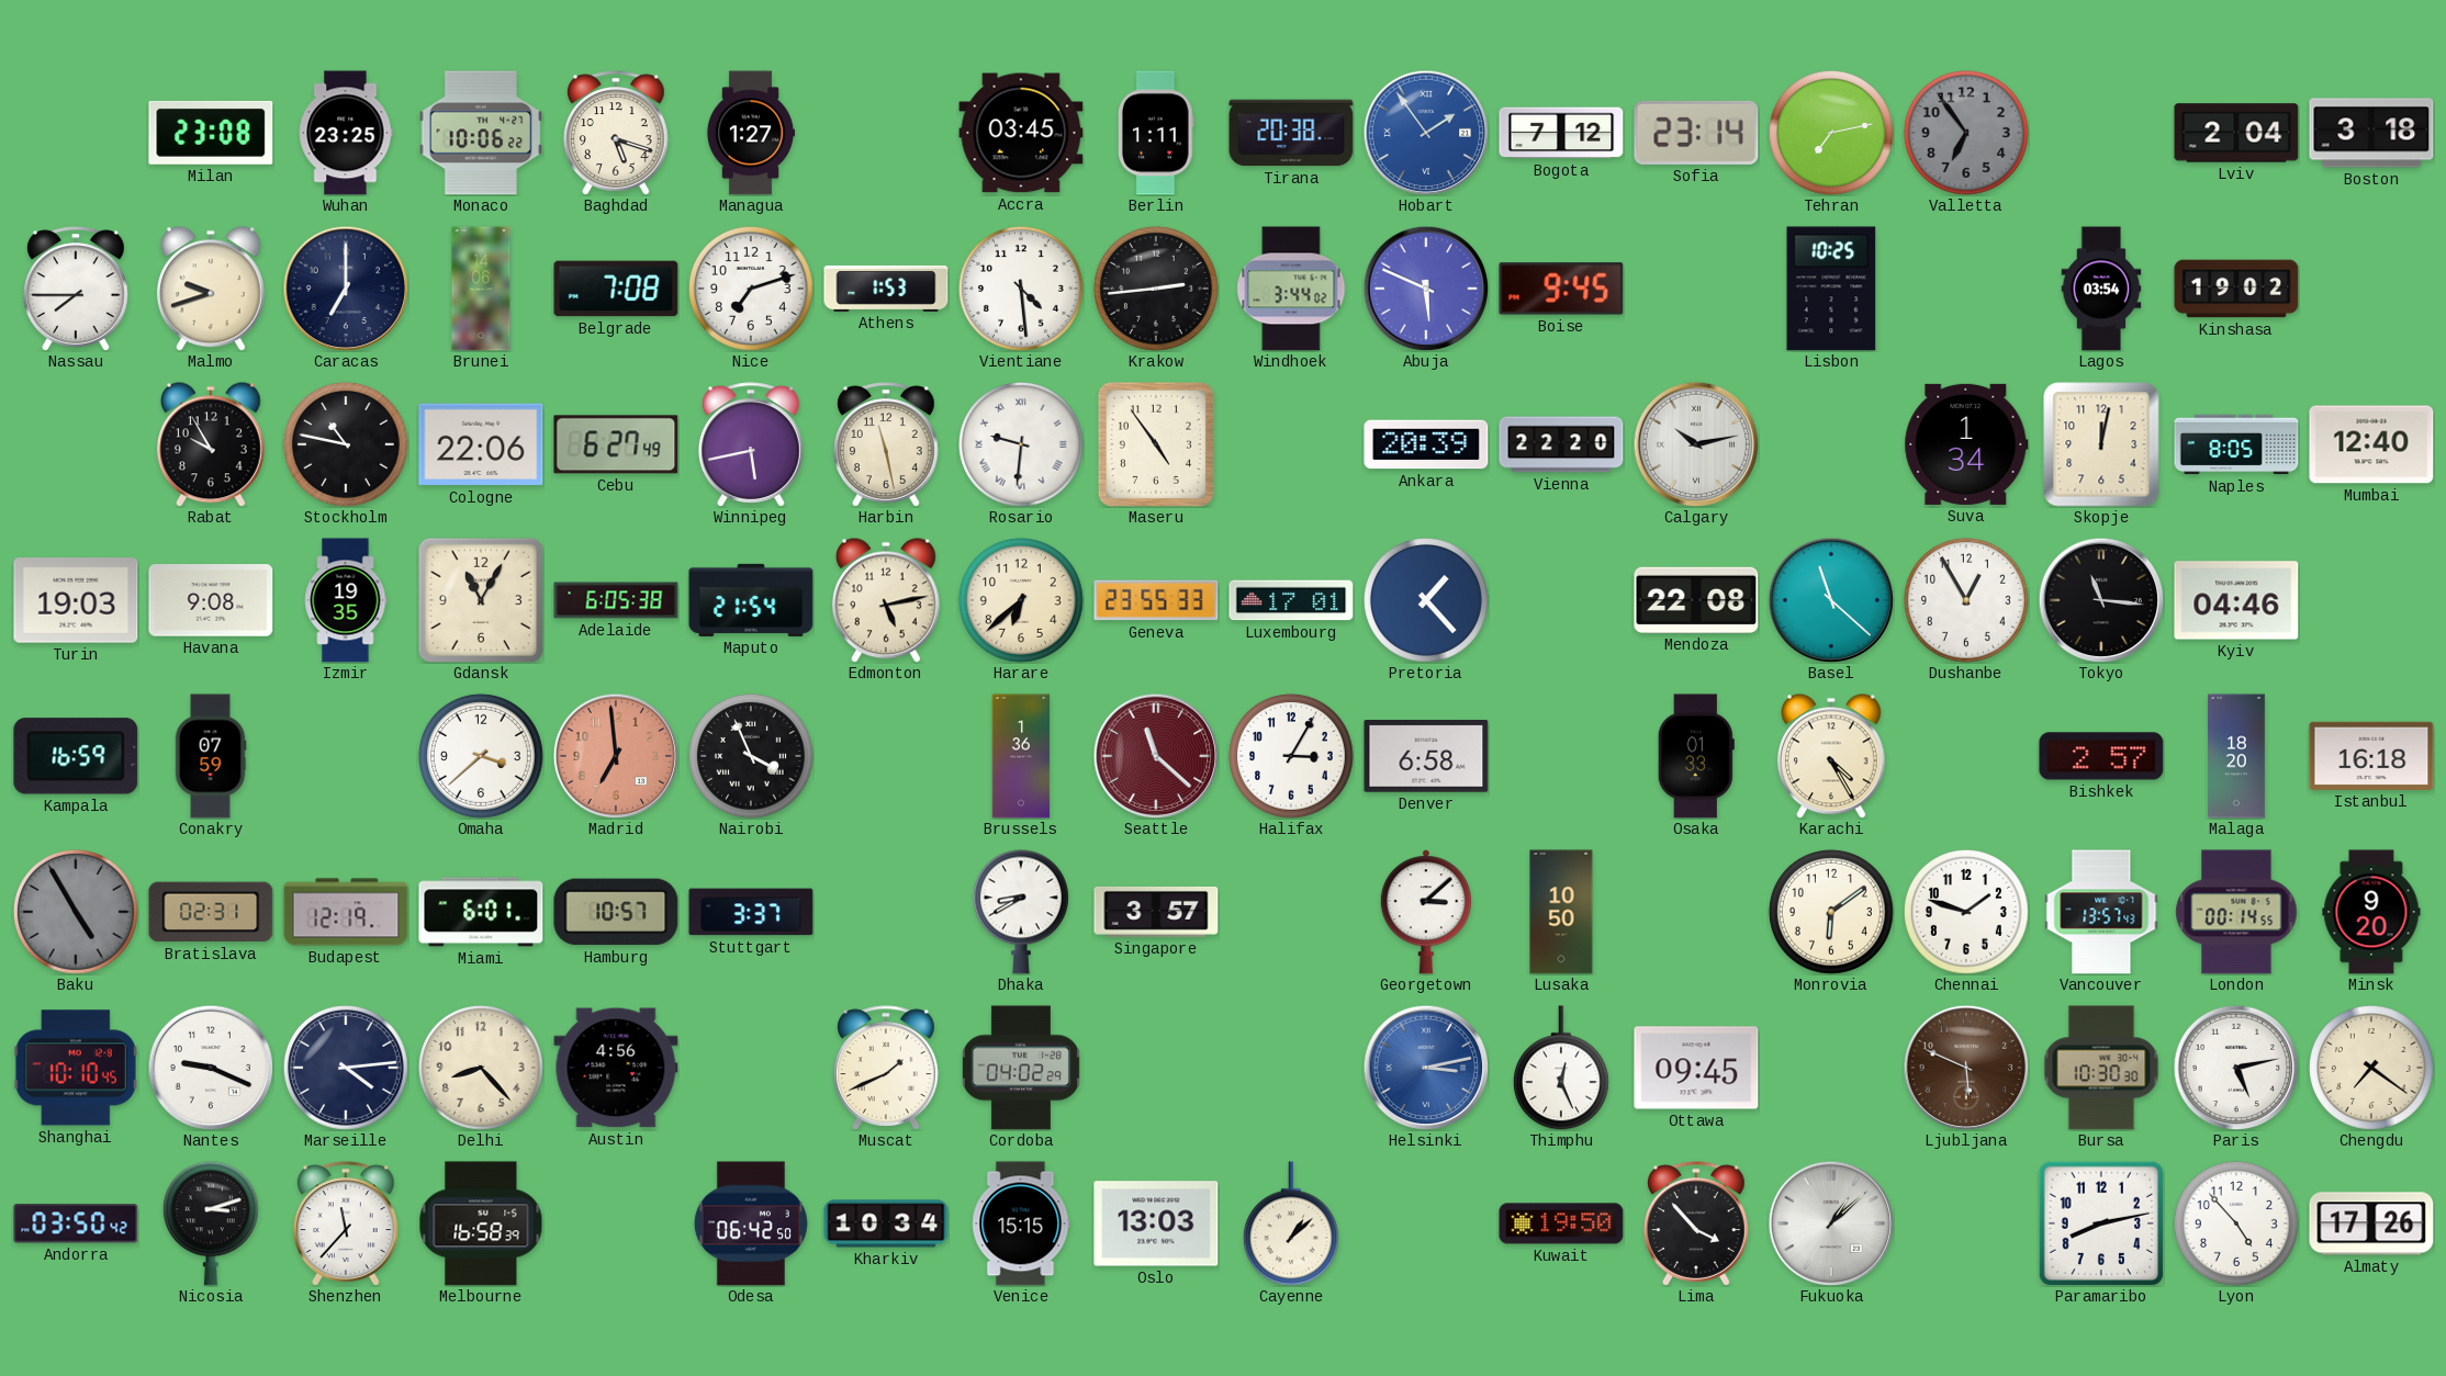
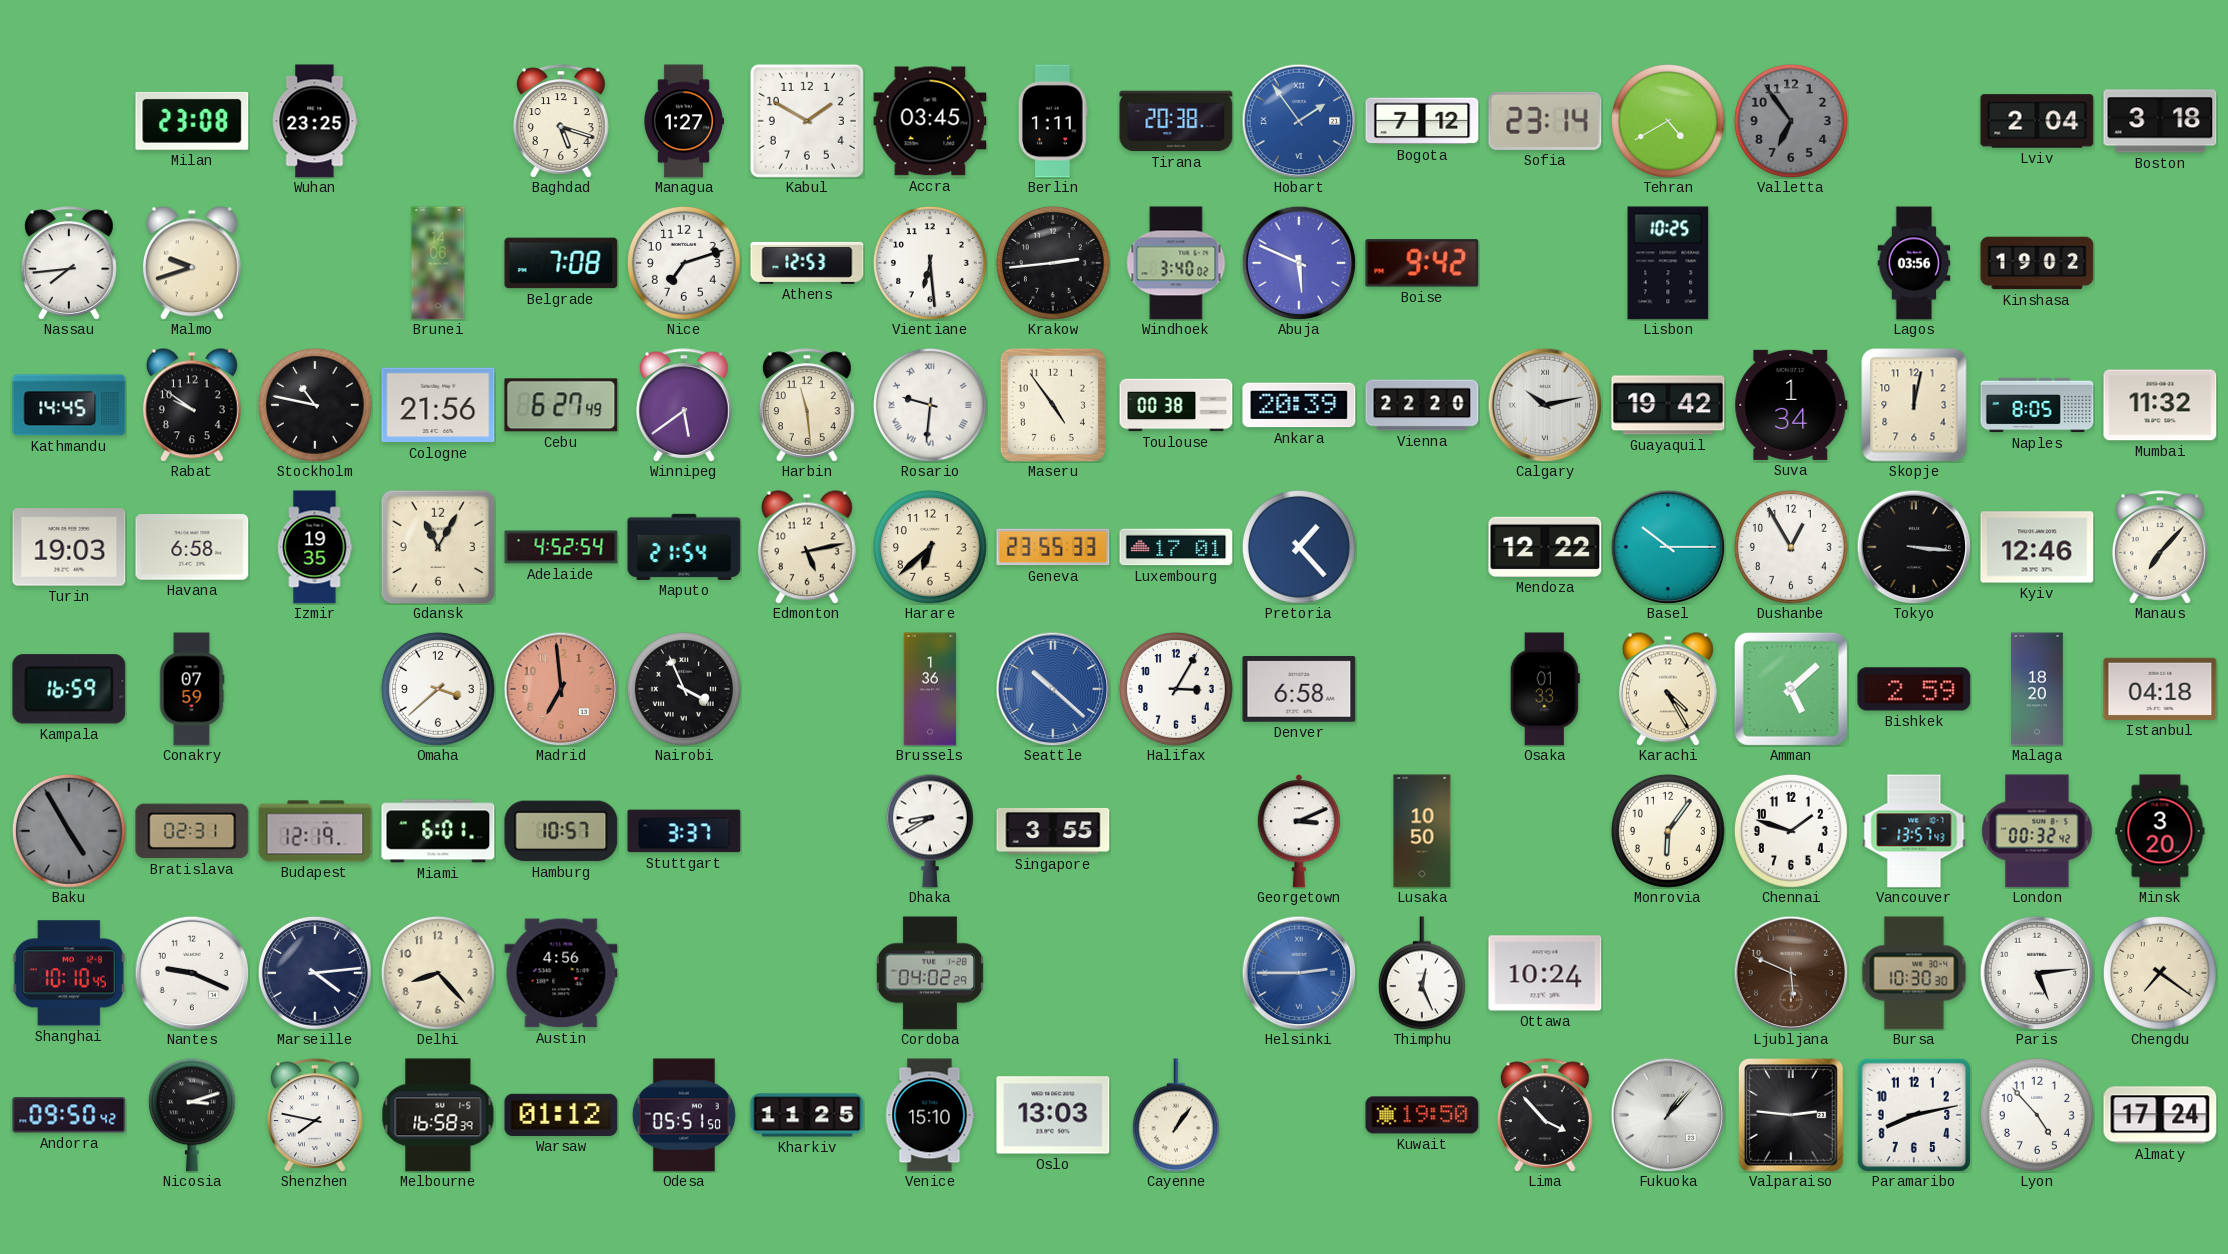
Monaco: 10:06 -> none
Kabul: none -> 1:50
Tehran: 7:13 -> 4:40
Nassau: 7:45 -> 7:44
Caracas: 7:00 -> none
Athens: 1:53 -> 12:53
Vientiane: 4:29 -> 6:29
Windhoek: 3:44 -> 3:40
Boise: 9:45 -> 9:42
Lagos: 03:54 -> 03:56
Kathmandu: none -> 14:45
Rabat: 9:55 -> 9:51
Cologne: 22:06 -> 21:56
Winnipeg: 5:43 -> 5:39
Harbin: 11:28 -> 11:29
Toulouse: none -> 00:38
Guayaquil: none -> 19:42
Mumbai: 12:40 -> 11:32
Havana: 9:08 -> 6:58
Adelaide: 6:05 -> 4:52
Mendoza: 22:08 -> 12:22
Basel: 11:22 -> 10:15
Tokyo: 11:16 -> 3:16
Kyiv: 04:46 -> 12:46
Manaus: none -> 7:07
Seattle: 11:22 -> 10:22
Seattle dial: burgundy -> blue
Amman: none -> 5:08
Bishkek: 2:57 -> 2:59
Istanbul: 16:18 -> 04:18
Singapore: 3:57 -> 3:55
Georgetown: 3:08 -> 3:11
Monrovia: 6:09 -> 6:06
London: 00:14 -> 00:32
Minsk: 9:20 -> 3:20
Muscat: 1:41 -> none
Helsinki: 3:13 -> 2:45
Ottawa: 09:45 -> 10:24
Paris: 5:13 -> 5:14
Andorra: 03:50 -> 09:50
Shenzhen: 11:37 -> 7:47
Warsaw: none -> 01:12
Odesa: 06:42 -> 05:51
Kharkiv: 10:34 -> 11:25
Venice: 15:15 -> 15:10
Cayenne: 1:08 -> 1:06
Fukuoka: 1:08 -> 1:07
Valparaiso: none -> 2:46
Almaty: 17:26 -> 17:24
